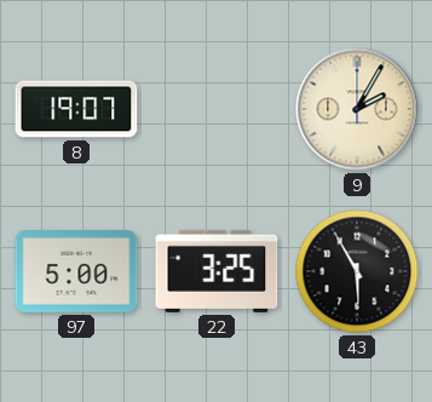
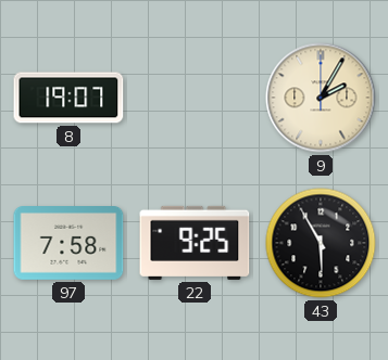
97: 5:00 -> 7:58
22: 3:25 -> 9:25
